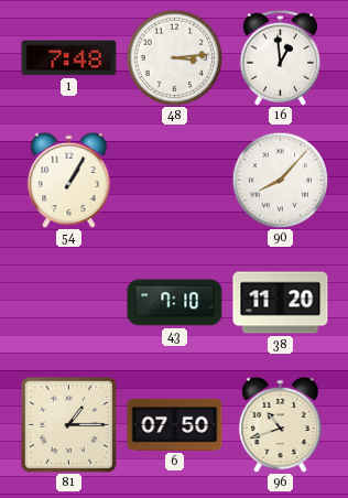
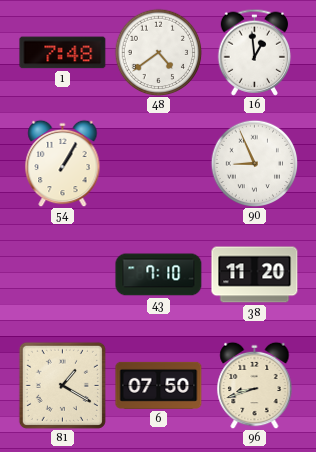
48: 3:14 -> 4:39
90: 8:07 -> 8:56
81: 1:15 -> 1:20
96: 10:42 -> 8:42
